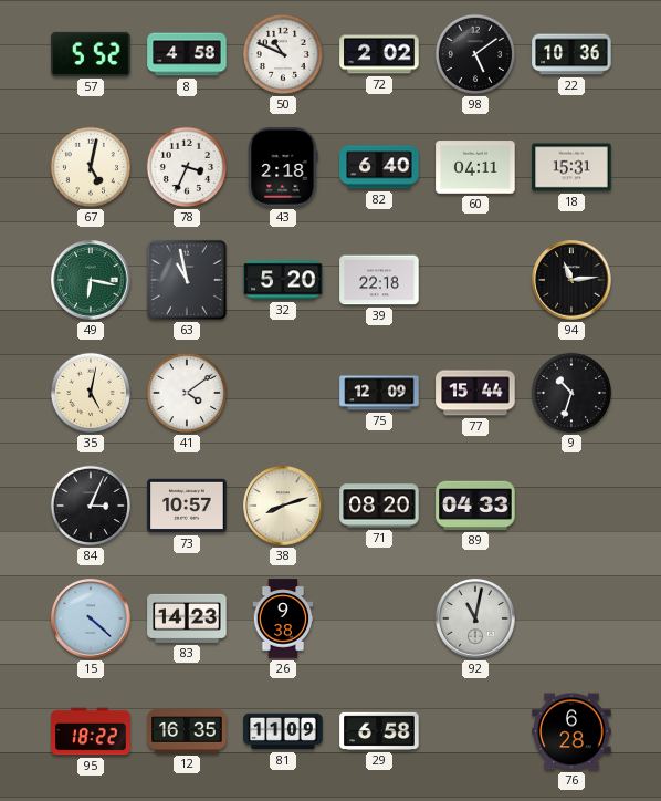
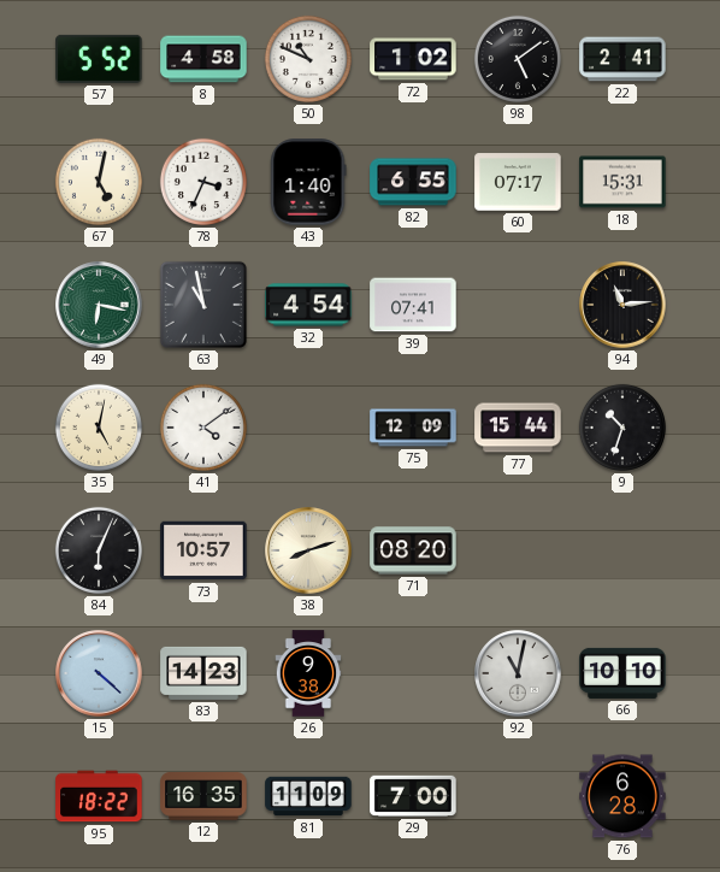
72: 2:02 -> 1:02
22: 10:36 -> 2:41
43: 2:18 -> 1:40
82: 6:40 -> 6:55
60: 04:11 -> 07:17
32: 5:20 -> 4:54
39: 22:18 -> 07:41
84: 3:04 -> 6:04
89: 04:33 -> none
66: none -> 10:10
29: 6:58 -> 7:00
